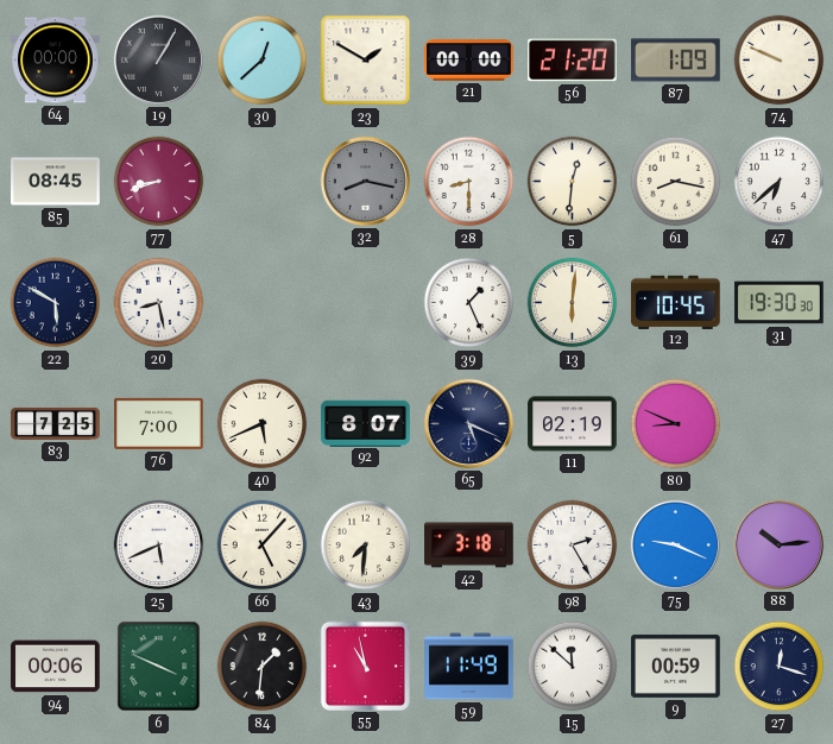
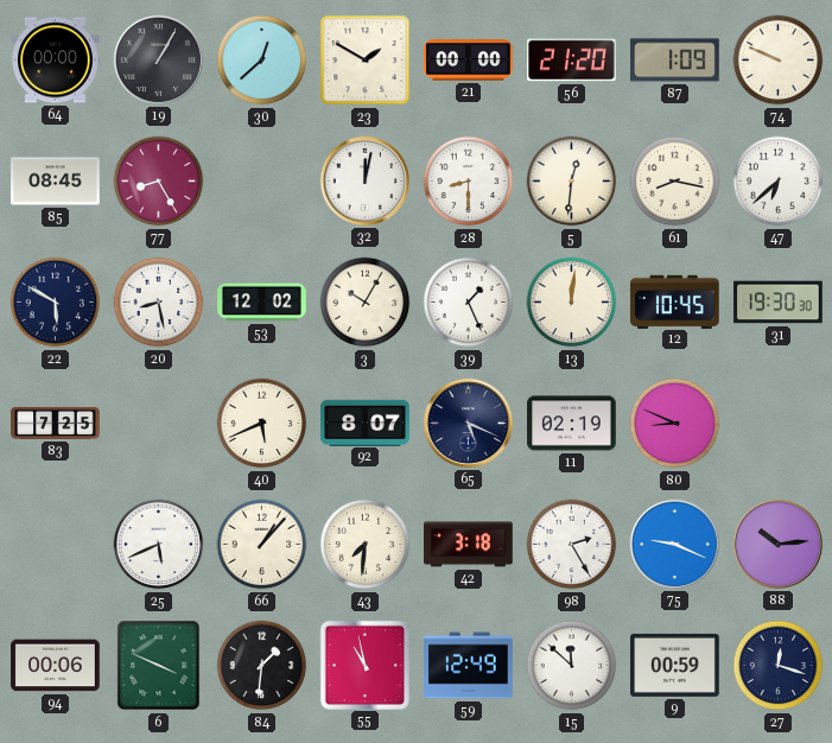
77: 8:42 -> 8:25
32: 8:17 -> 12:02
32 dial: grey -> white
53: none -> 12:02
3: none -> 10:05
13: 6:01 -> 12:01
76: 7:00 -> none
66: 5:07 -> 1:07
59: 11:49 -> 12:49
